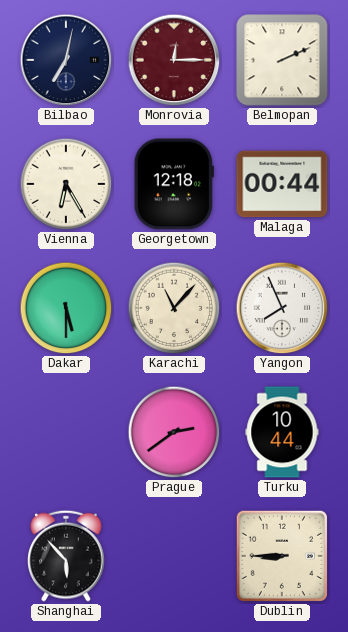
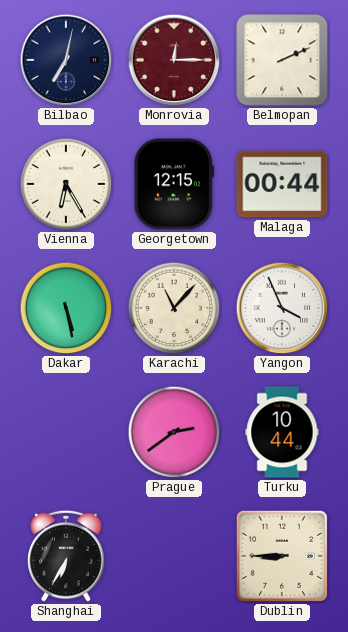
Georgetown: 12:18 -> 12:15
Dakar: 5:30 -> 5:28
Yangon: 7:56 -> 3:56
Shanghai: 5:53 -> 6:35
